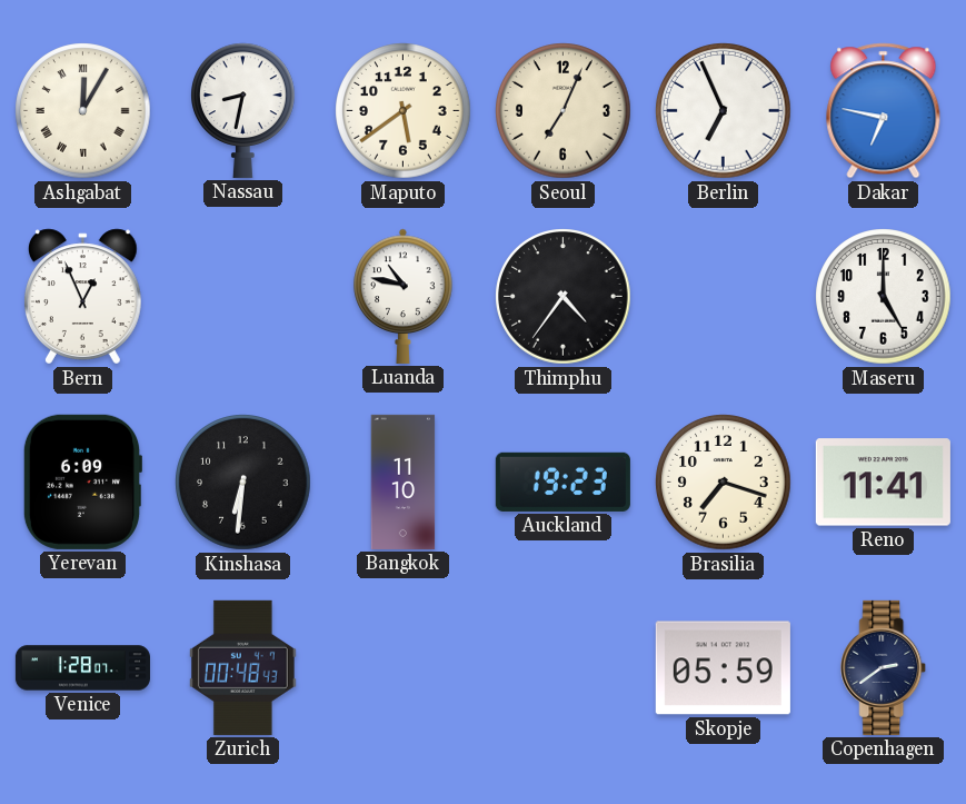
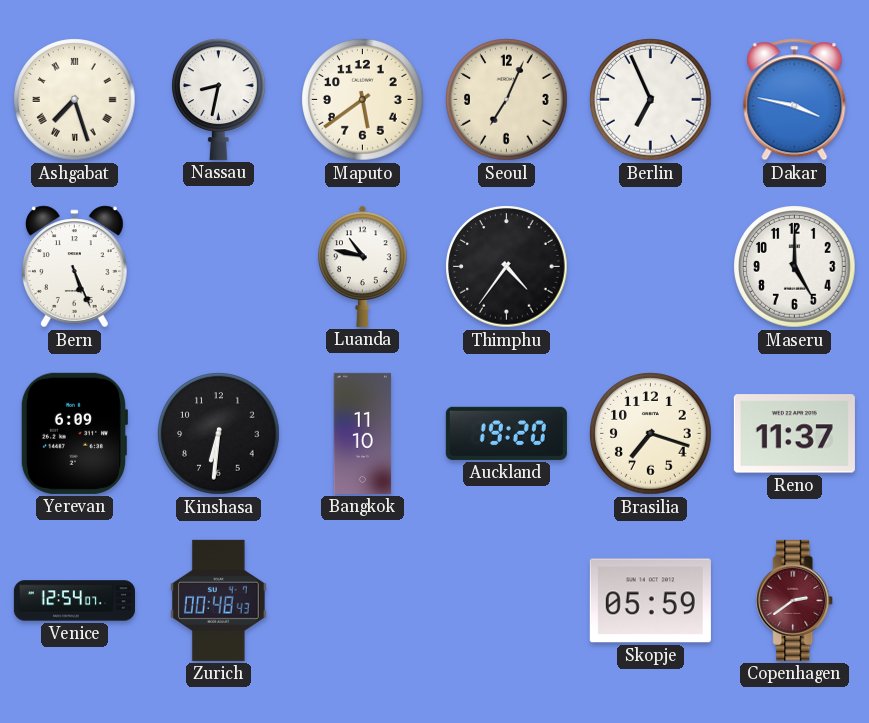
Ashgabat: 12:05 -> 7:27
Dakar: 6:47 -> 3:47
Bern: 12:56 -> 5:26
Auckland: 19:23 -> 19:20
Reno: 11:41 -> 11:37
Venice: 1:28 -> 12:54
Copenhagen dial: navy -> burgundy
